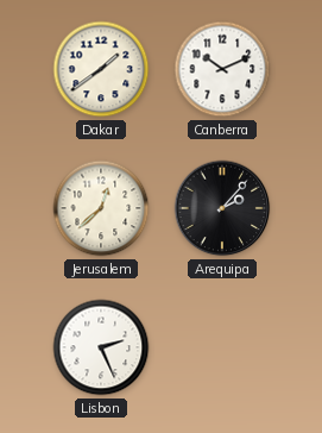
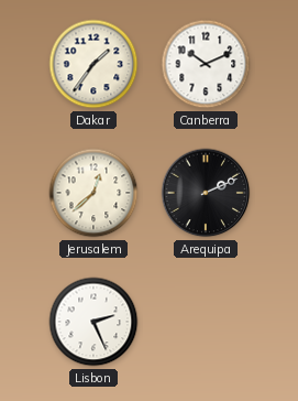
Dakar: 1:39 -> 1:36
Arequipa: 2:07 -> 2:11
